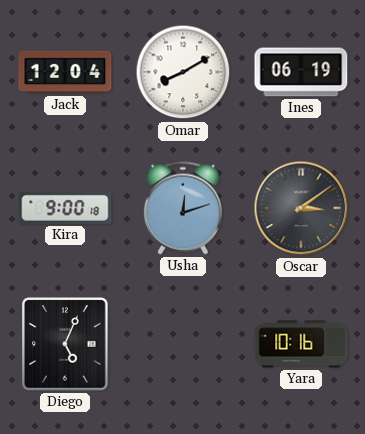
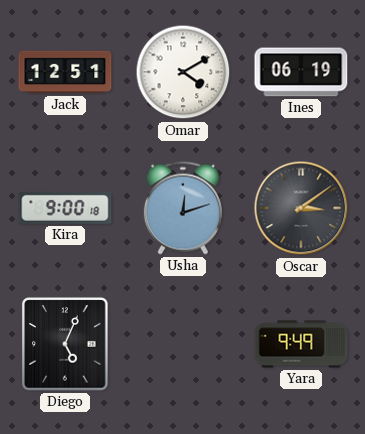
Jack: 12:04 -> 12:51
Omar: 8:10 -> 4:10
Yara: 10:16 -> 9:49
